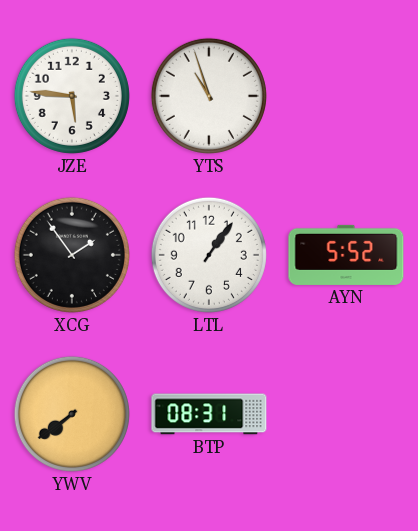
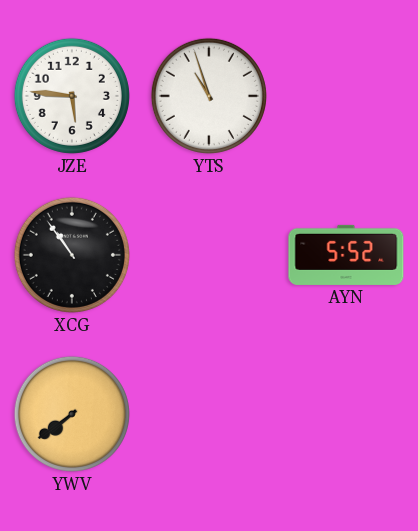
XCG: 1:54 -> 10:54
LTL: 1:06 -> none
BTP: 08:31 -> none
